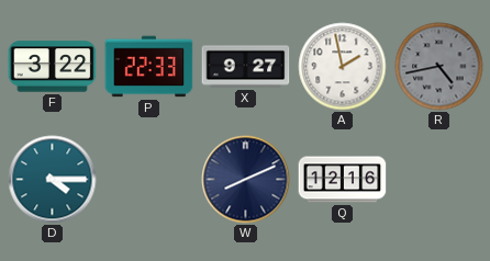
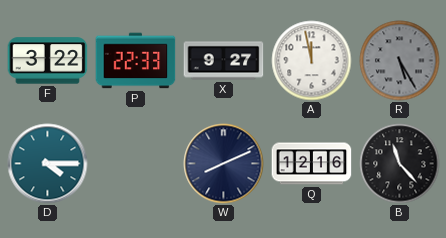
A: 1:58 -> 11:58
R: 4:43 -> 5:25
B: none -> 11:23
